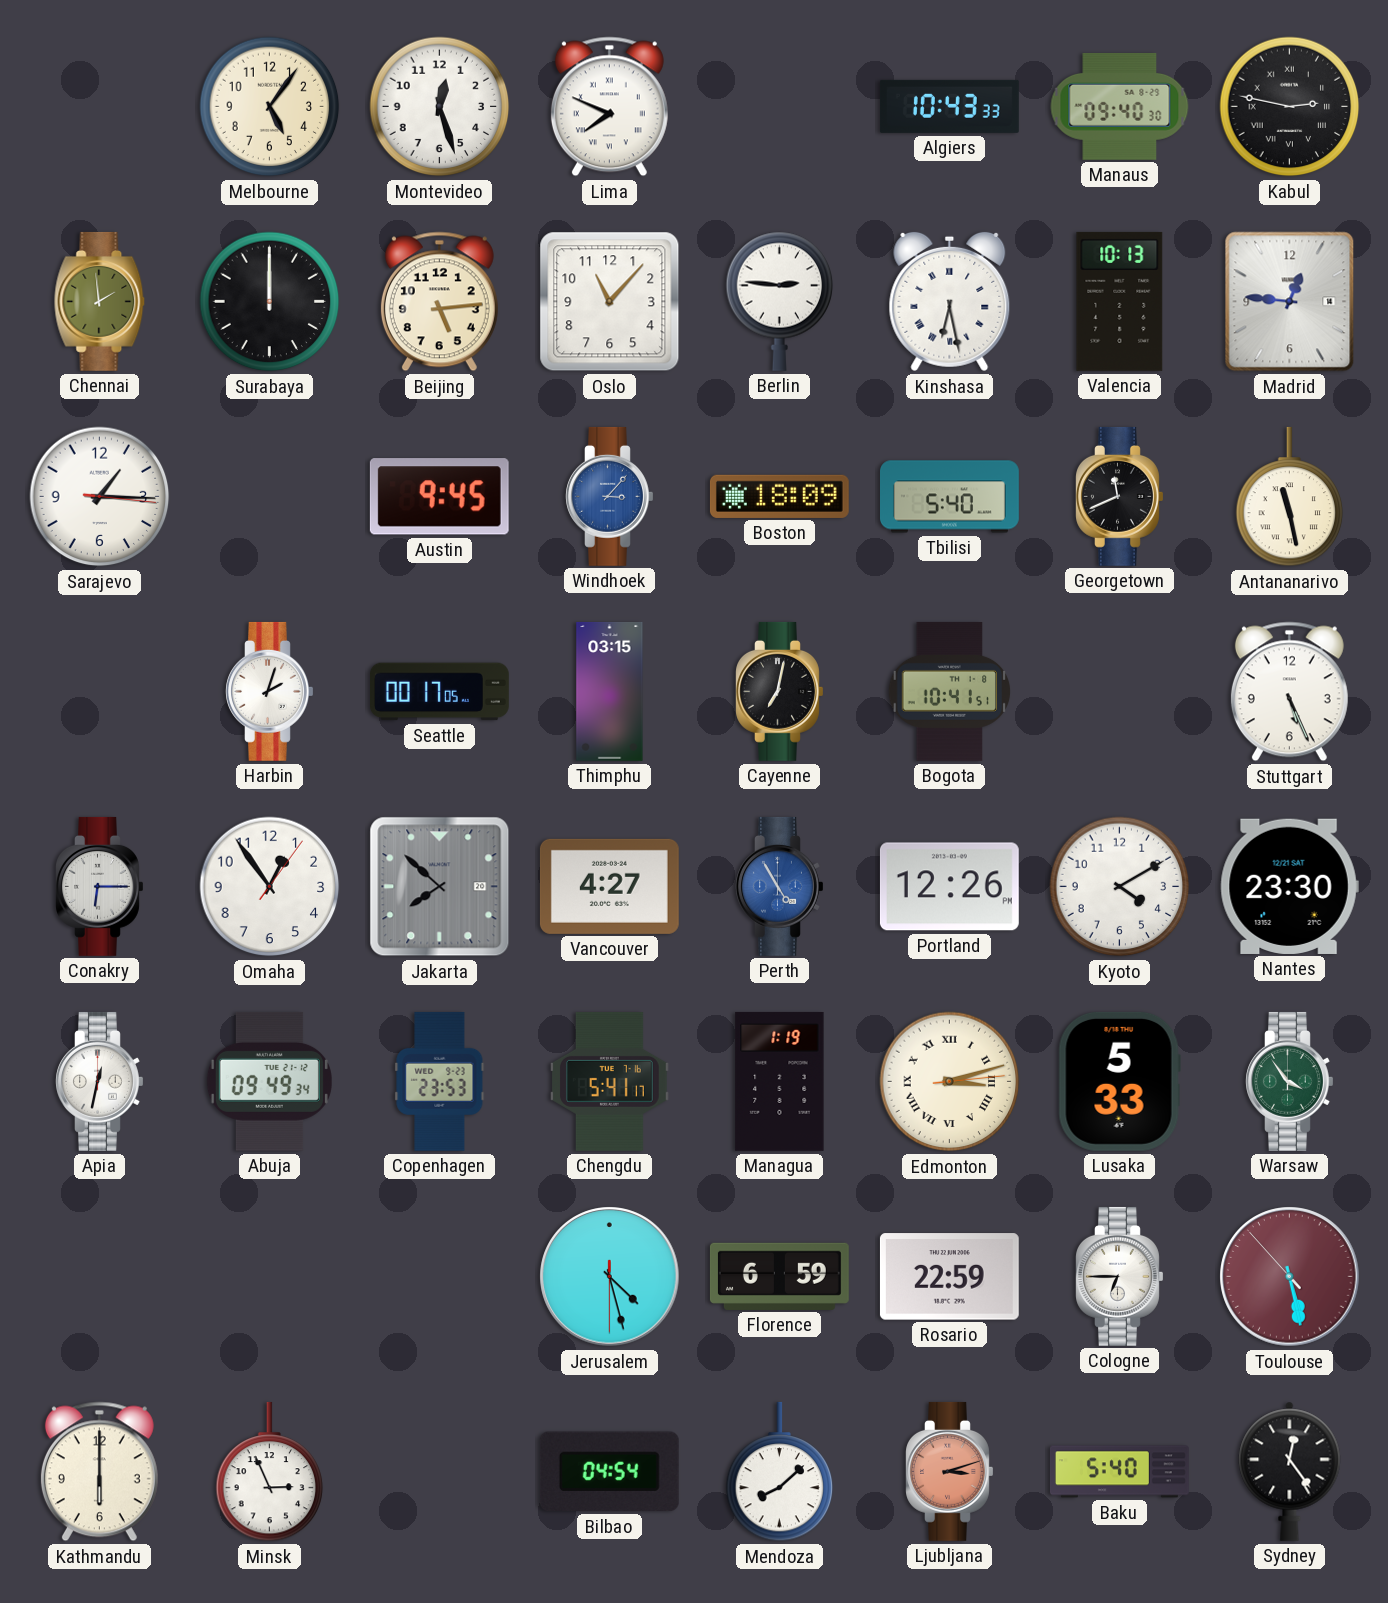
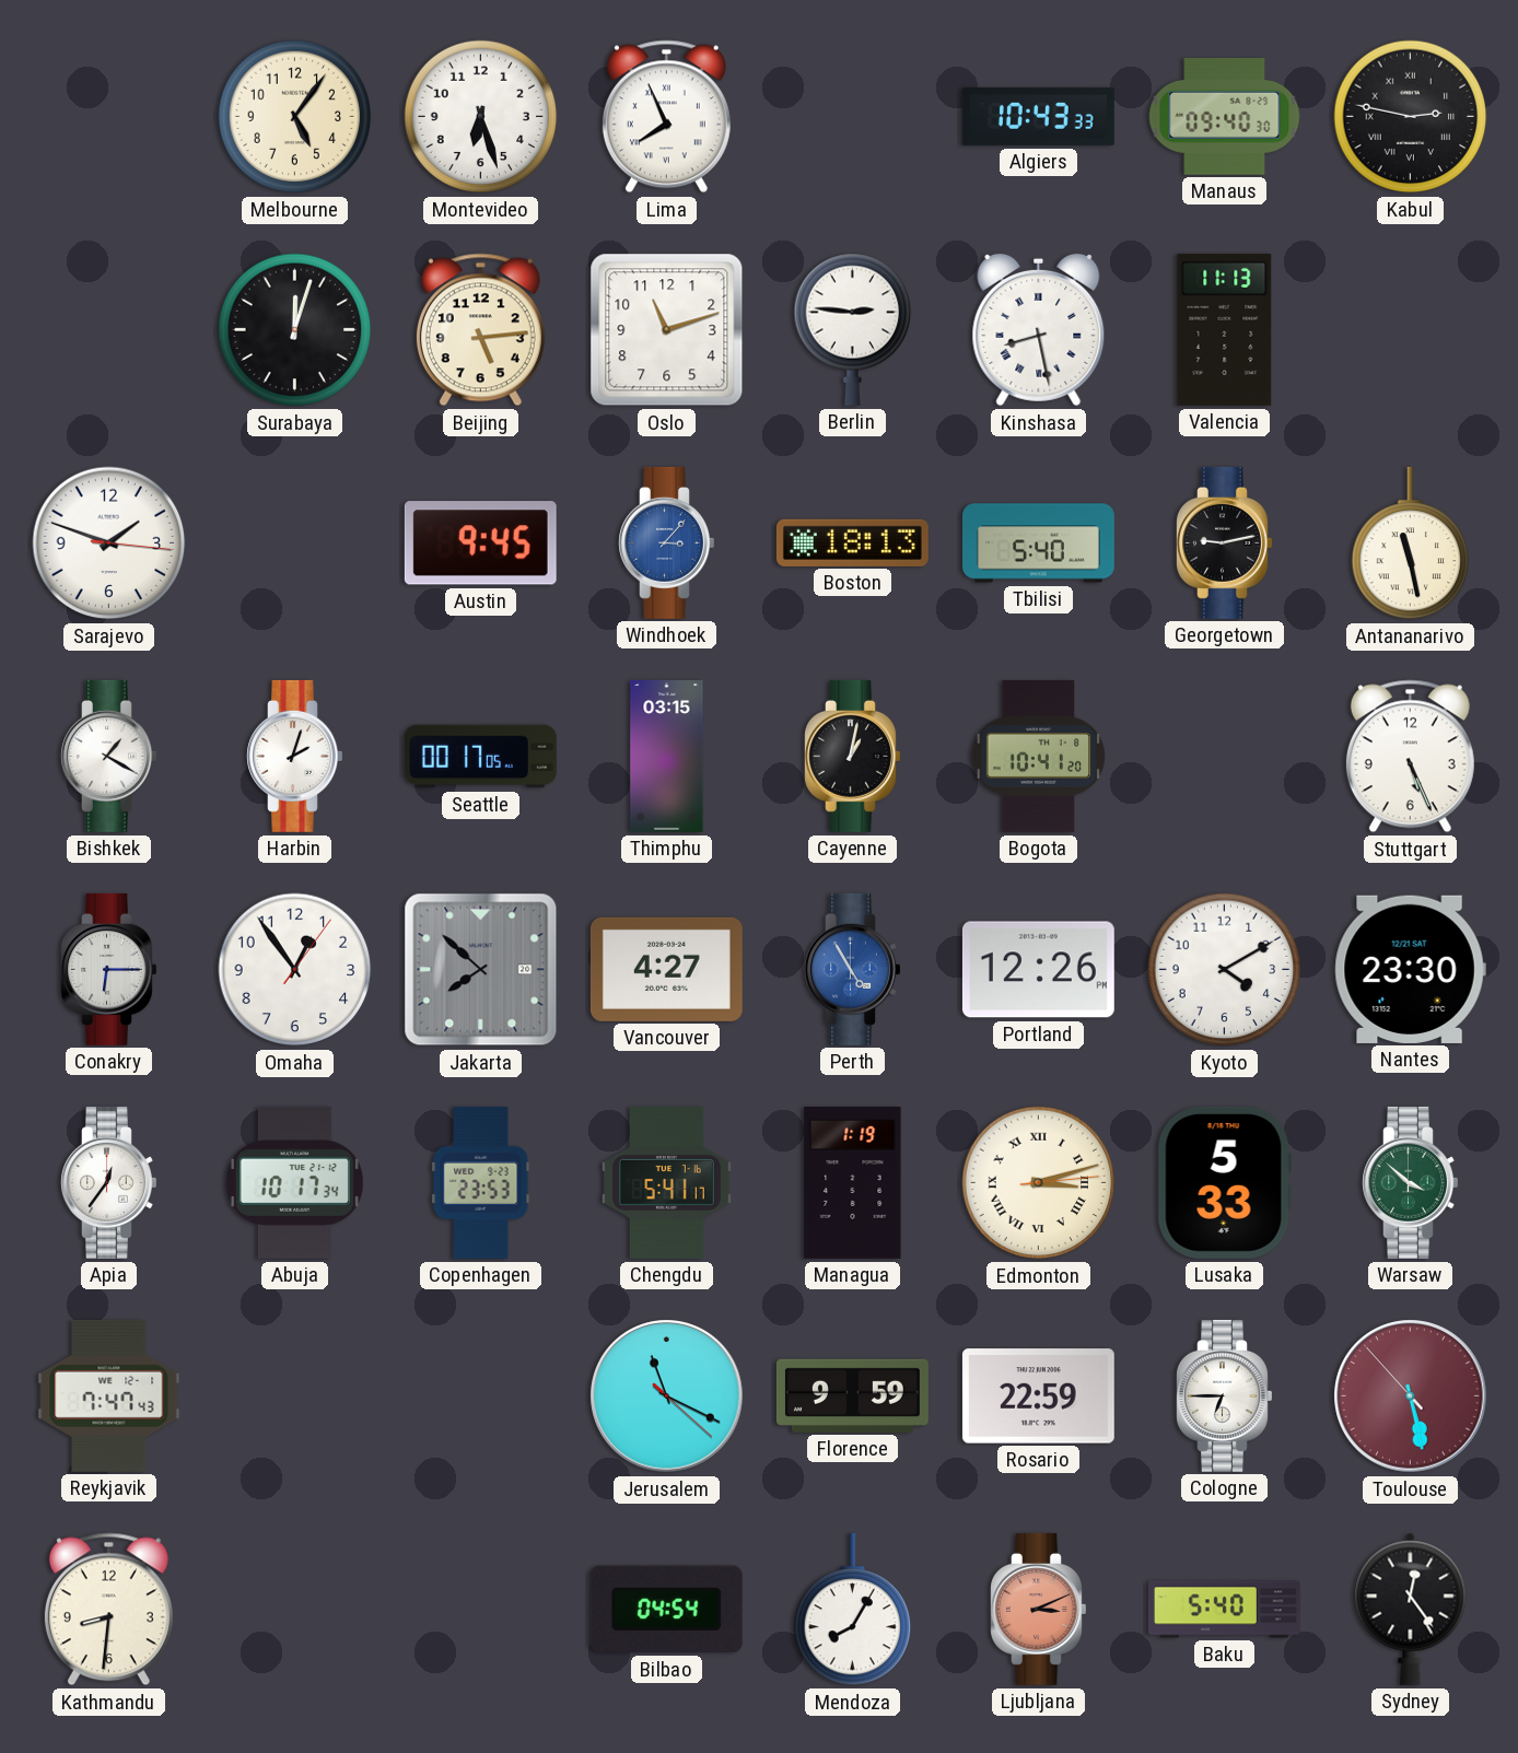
Montevideo: 12:27 -> 6:27
Lima: 7:49 -> 7:56
Chennai: 1:59 -> none
Surabaya: 12:00 -> 12:03
Oslo: 11:07 -> 11:12
Kinshasa: 6:28 -> 8:28
Valencia: 10:13 -> 11:13
Madrid: 12:46 -> none
Sarajevo: 1:15 -> 1:48
Boston: 18:09 -> 18:13
Georgetown: 11:41 -> 9:13
Bishkek: none -> 1:20
Cayenne: 7:02 -> 1:02
Bogota: 10:41:51 -> 10:41:20
Apia: 12:32 -> 12:36
Abuja: 09:49 -> 10:17
Warsaw: 3:54 -> 3:52
Reykjavik: none -> 7:47
Jerusalem: 4:27 -> 11:19
Florence: 6:59 -> 9:59
Kathmandu: 6:00 -> 8:31
Minsk: 2:56 -> none
Mendoza: 8:08 -> 8:05
Ljubljana: 3:12 -> 3:11
